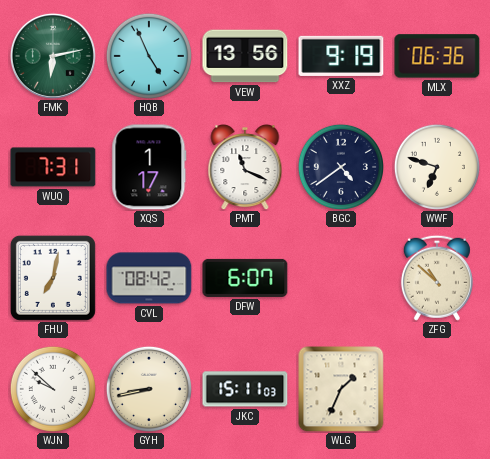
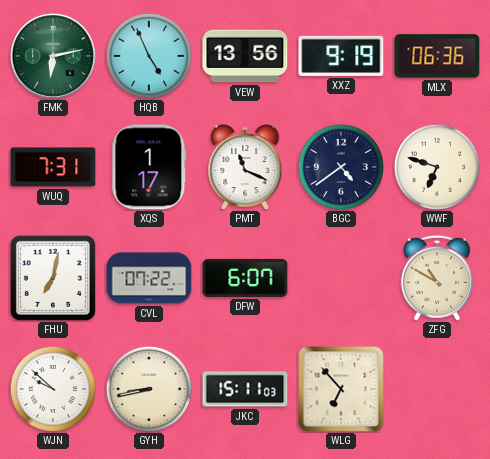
CVL: 08:42 -> 07:22
ZFG: 10:52 -> 10:50
WLG: 1:34 -> 6:53
